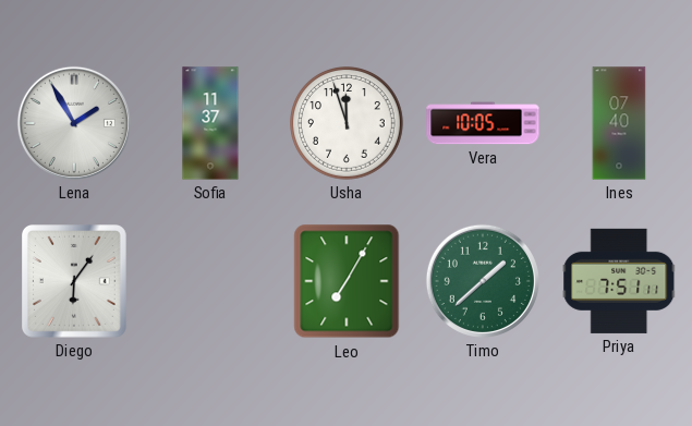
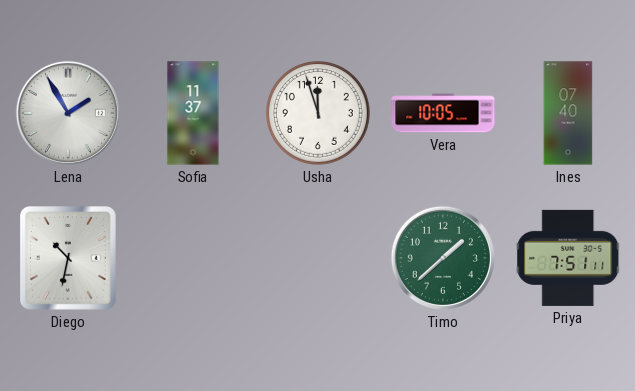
Diego: 6:06 -> 10:32
Leo: 7:05 -> none
